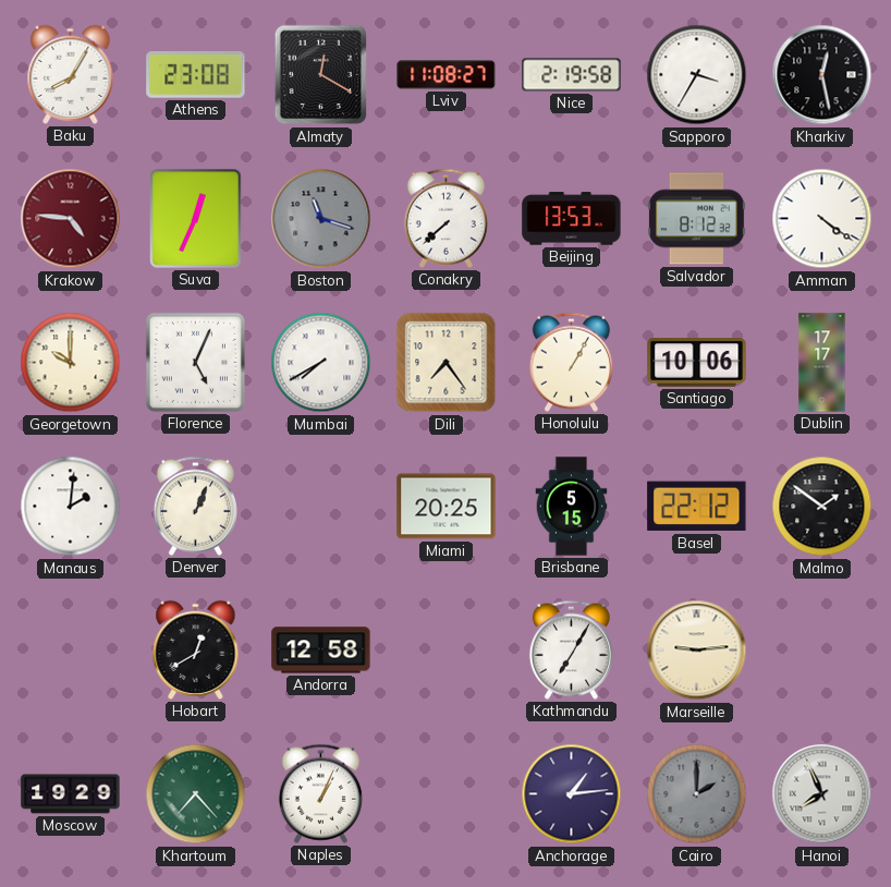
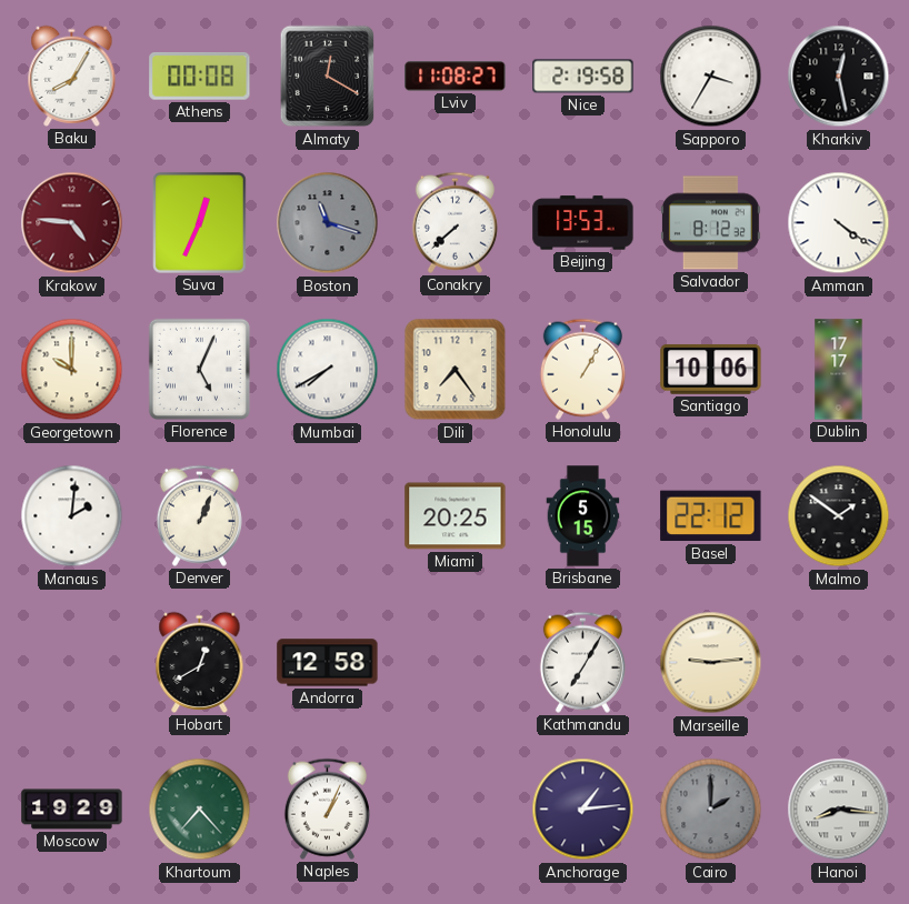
Athens: 23:08 -> 00:08
Hanoi: 7:56 -> 8:16
